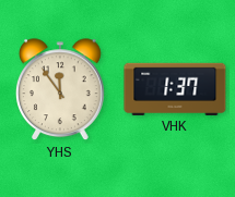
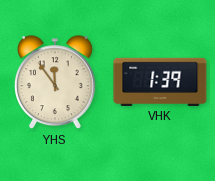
VHK: 1:37 -> 1:39
